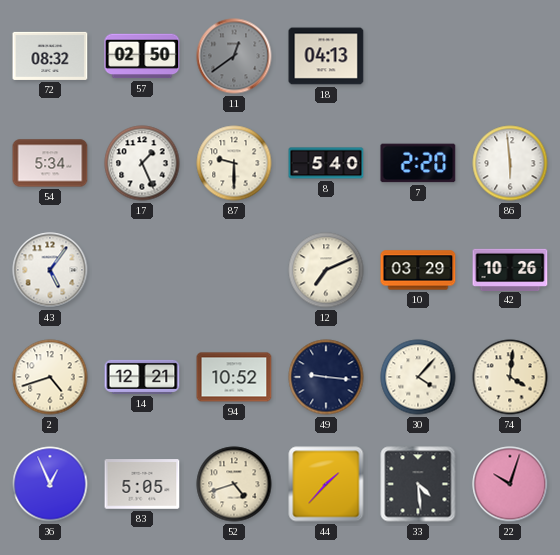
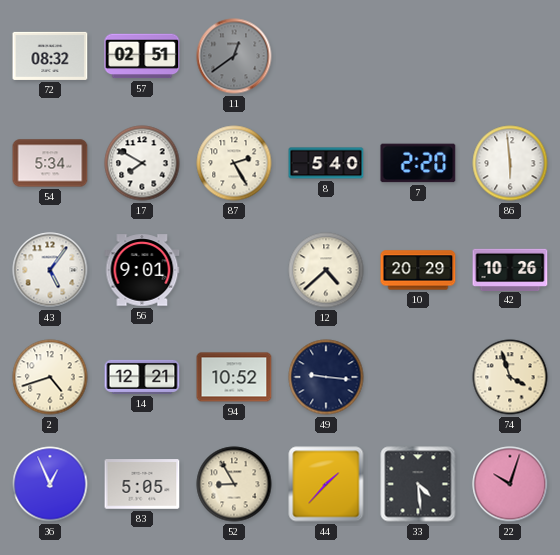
57: 02:50 -> 02:51
18: 04:13 -> none
17: 1:26 -> 7:50
87: 9:30 -> 2:25
56: none -> 9:01
12: 7:11 -> 4:38
10: 03:29 -> 20:29
30: 4:07 -> none
74: 4:01 -> 3:57
52: 4:42 -> 8:55
